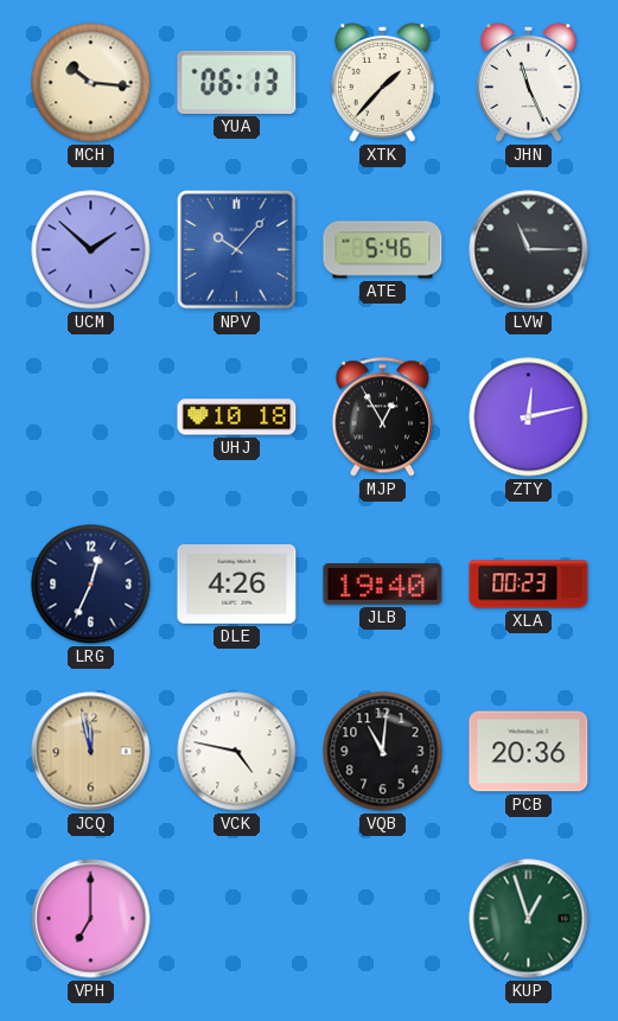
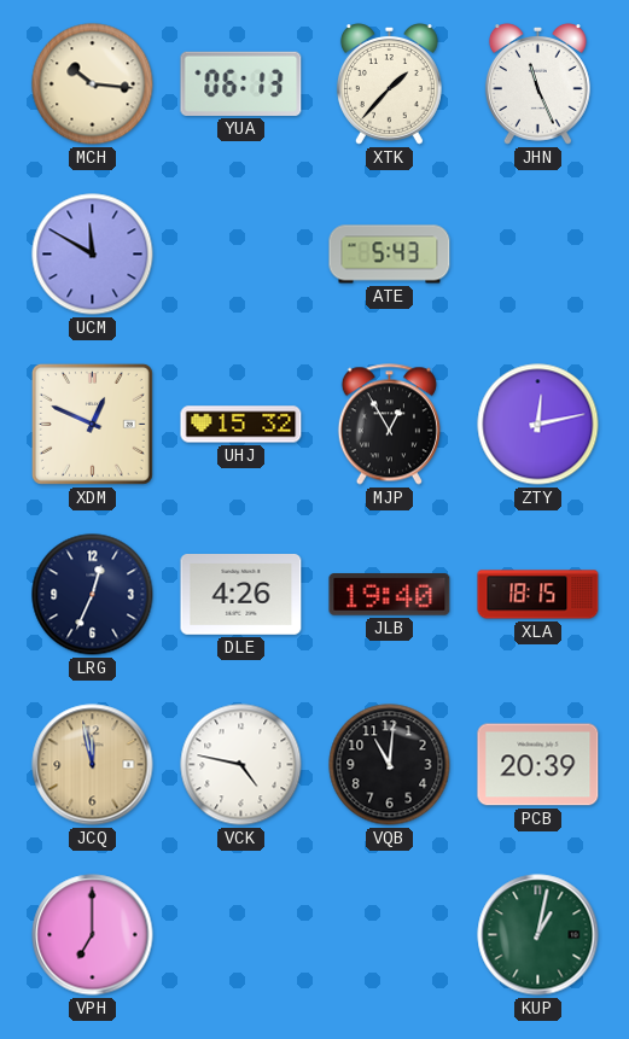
UCM: 1:52 -> 11:50
NPV: 10:07 -> none
ATE: 5:46 -> 5:43
LVW: 11:15 -> none
XDM: none -> 12:49
UHJ: 10:18 -> 15:32
XLA: 00:23 -> 18:15
PCB: 20:36 -> 20:39
KUP: 12:57 -> 1:02
